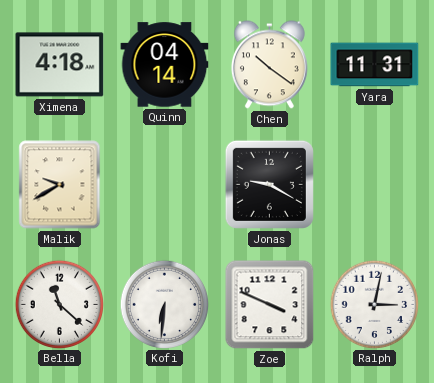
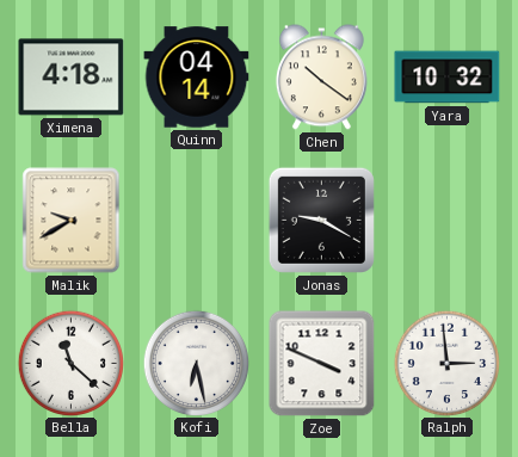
Yara: 11:31 -> 10:32
Kofi: 6:31 -> 6:28
Ralph: 3:02 -> 2:59
